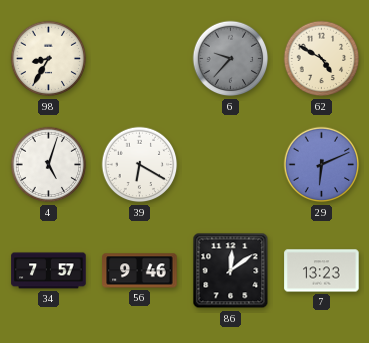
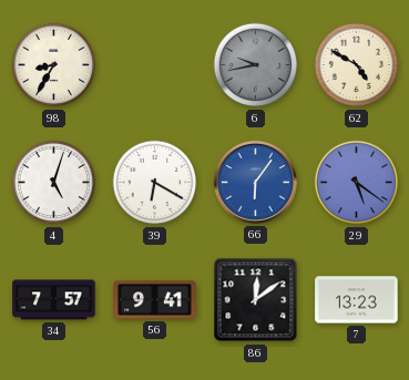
6: 9:37 -> 9:43
66: none -> 6:06
29: 6:11 -> 5:21
56: 9:46 -> 9:41
